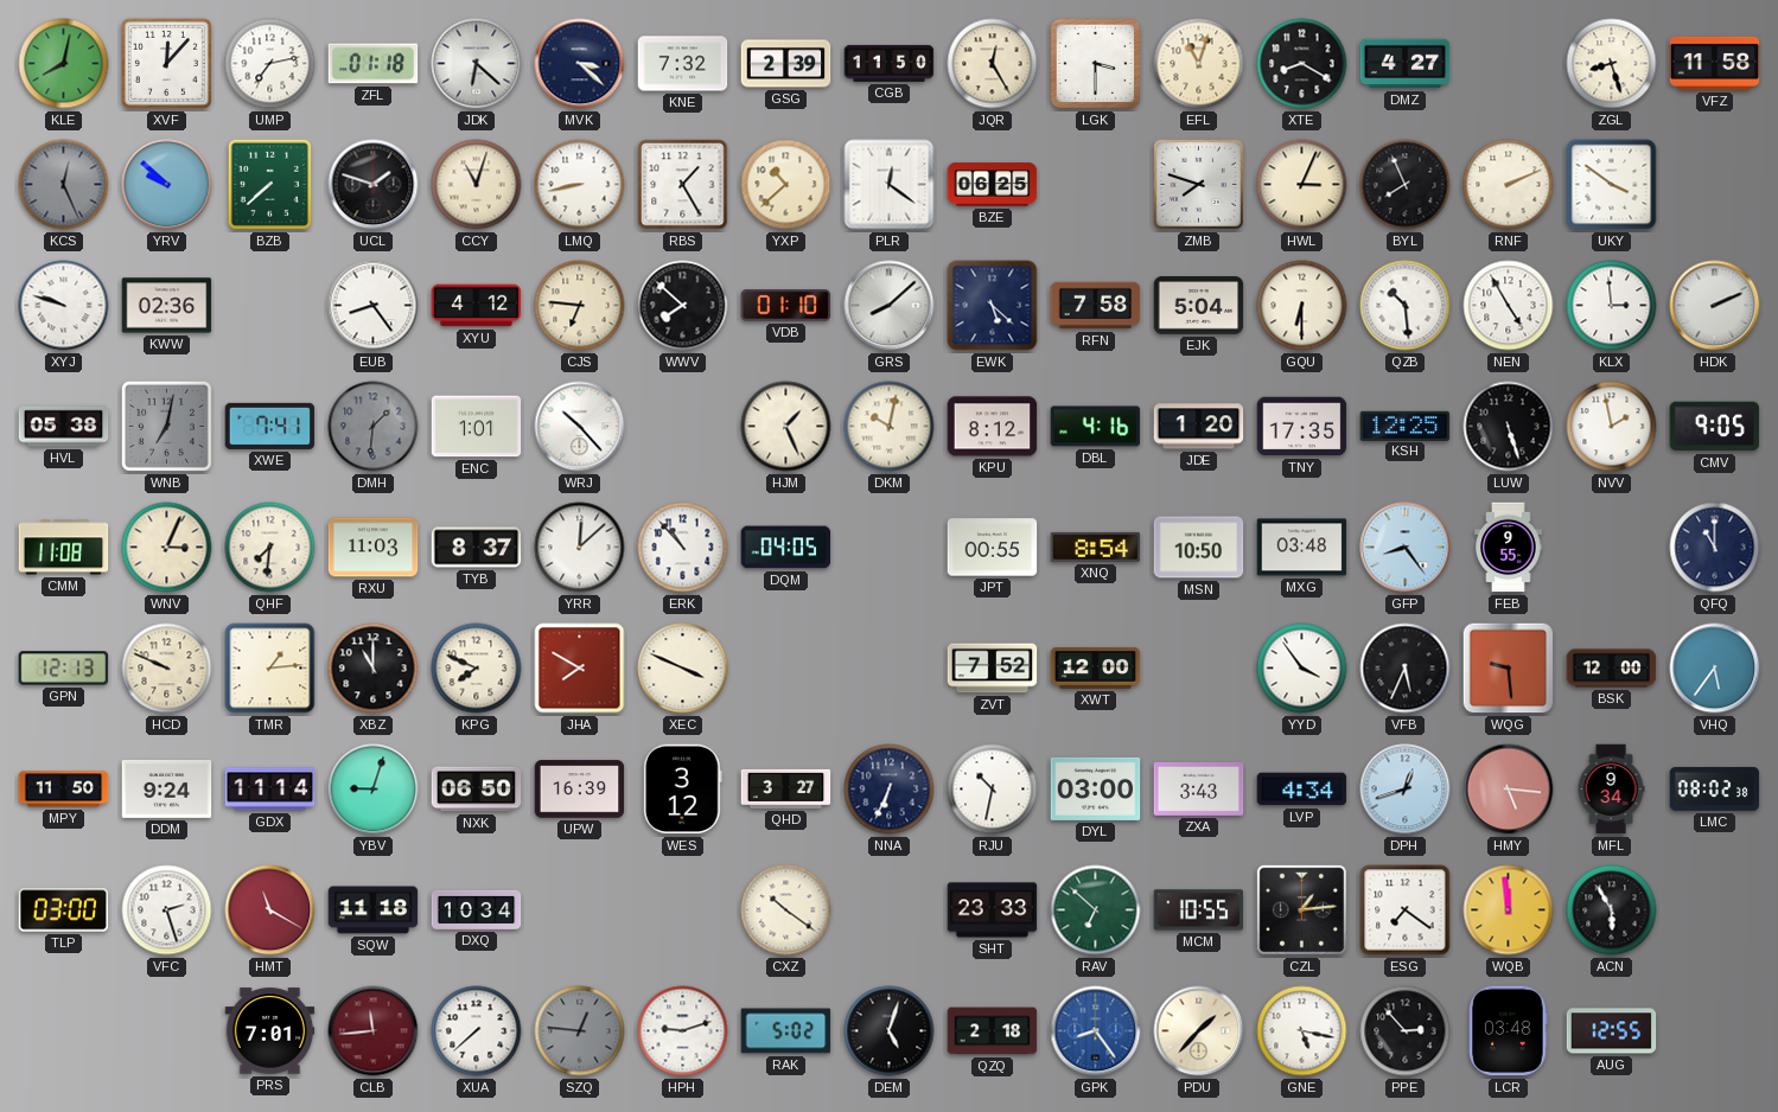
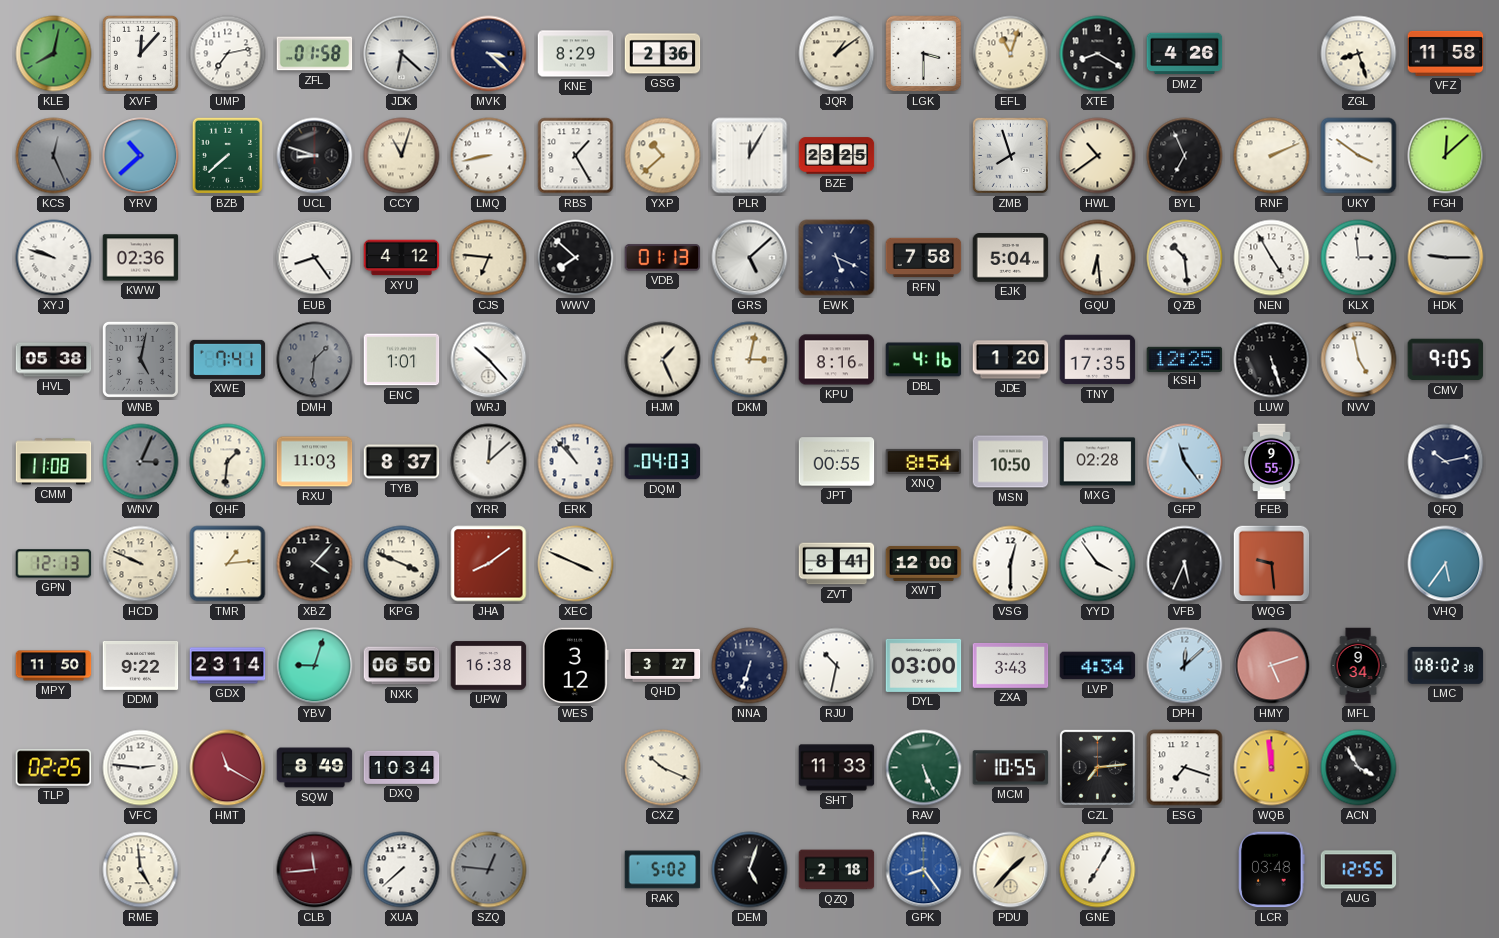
ZFL: 01:18 -> 01:58
KNE: 7:32 -> 8:29
GSG: 2:39 -> 2:36
CGB: 11:50 -> none
JQR: 12:25 -> 1:09
DMZ: 4:27 -> 4:26
YRV: 9:52 -> 10:38
UCL: 1:48 -> 8:48
PLR: 12:21 -> 12:05
BZE: 06:25 -> 23:25
ZMB: 7:48 -> 7:57
HWL: 3:04 -> 10:39
BYL: 7:56 -> 6:56
FGH: none -> 12:08
VDB: 01:10 -> 01:13
GRS: 8:08 -> 5:08
EWK: 5:22 -> 5:19
GQU: 6:30 -> 6:29
HDK: 2:11 -> 9:15
WNB: 7:02 -> 5:02
DKM: 10:02 -> 3:02
KPU: 8:12 -> 8:16
NVV: 1:58 -> 4:58
WNV dial: cream -> grey
QHF: 7:31 -> 1:31
DQM: 04:05 -> 04:03
MXG: 03:48 -> 02:28
GFP: 8:24 -> 11:24
QFQ: 11:00 -> 10:13
XBZ: 11:00 -> 4:07
KPG: 7:49 -> 3:49
JHA: 7:50 -> 8:09
ZVT: 7:52 -> 8:41
VSG: none -> 12:30
BSK: 12:00 -> none
DDM: 9:24 -> 9:22
GDX: 11:14 -> 23:14
UPW: 16:39 -> 16:38
NNA: 6:34 -> 6:33
DPH: 12:42 -> 12:08
HMY: 5:16 -> 5:12
TLP: 03:00 -> 02:25
VFC: 2:27 -> 2:46
SQW: 11:18 -> 8:49
CXZ: 10:21 -> 10:19
SHT: 23:33 -> 11:33
RAV: 6:52 -> 5:26
CZL: 1:14 -> 7:14
ESG: 7:21 -> 7:18
ACN: 5:55 -> 3:55
RME: none -> 4:59
PRS: 7:01 -> none
HPH: 9:12 -> none
GNE: 5:17 -> 7:05
PPE: 2:53 -> none
